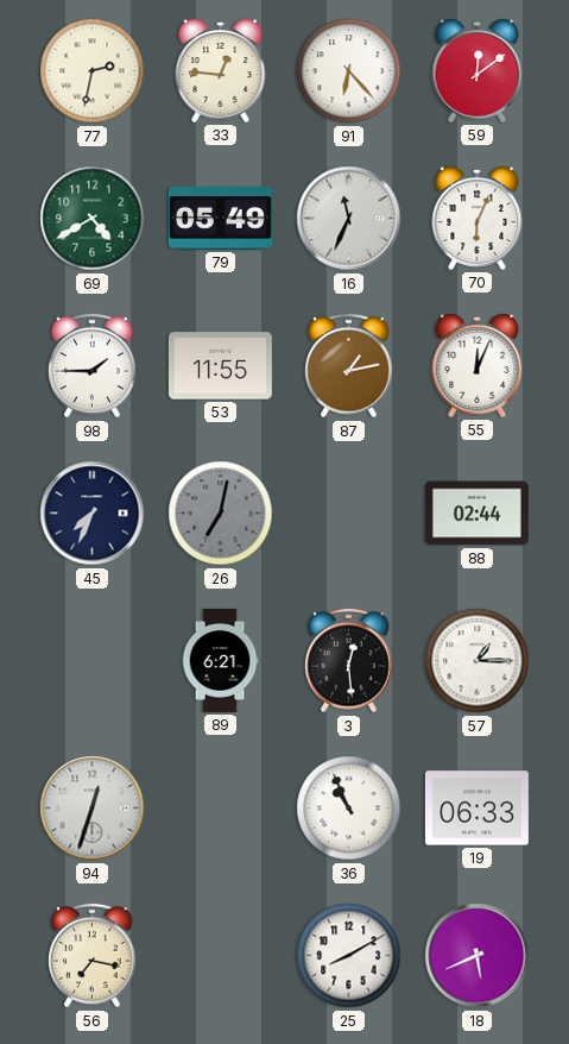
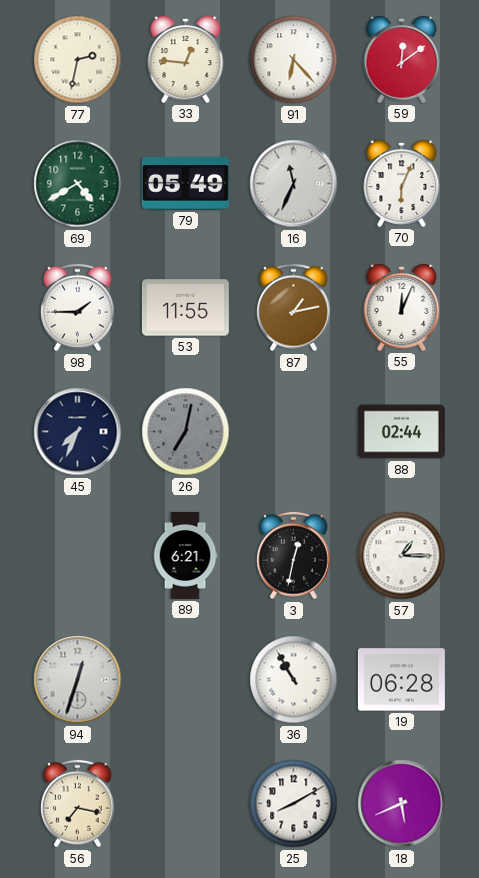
3: 12:29 -> 12:32
36: 10:56 -> 10:55
19: 06:33 -> 06:28
